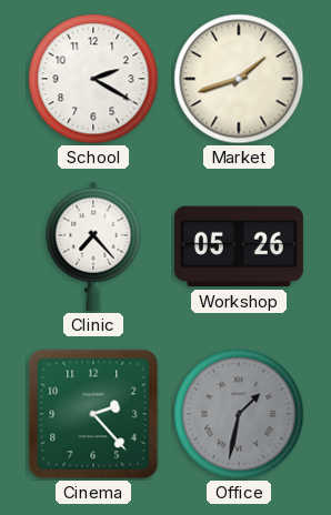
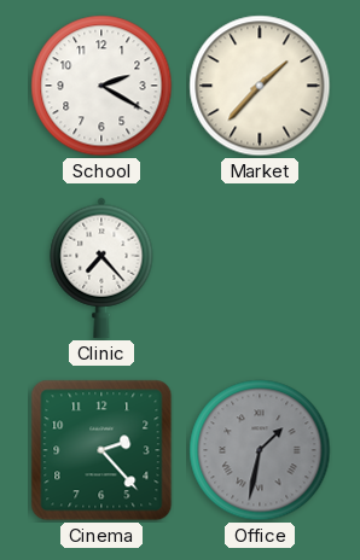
Market: 1:42 -> 1:37
Workshop: 05:26 -> none
